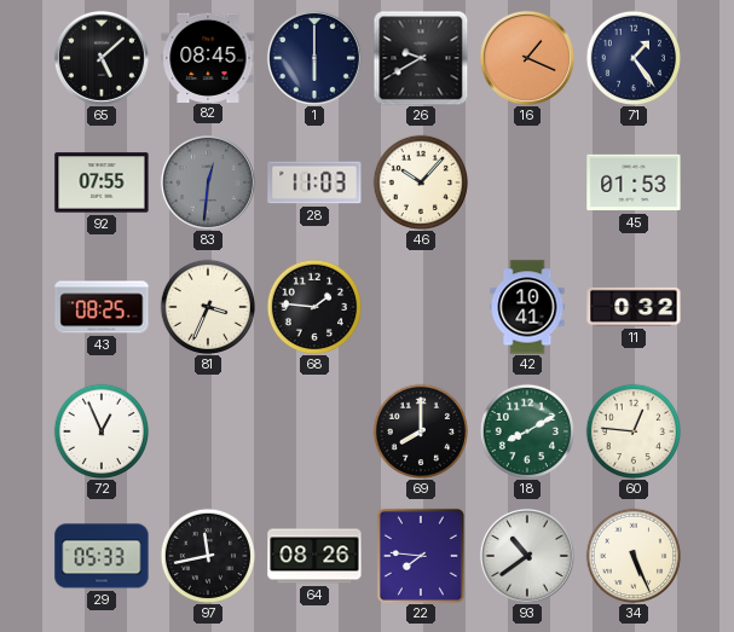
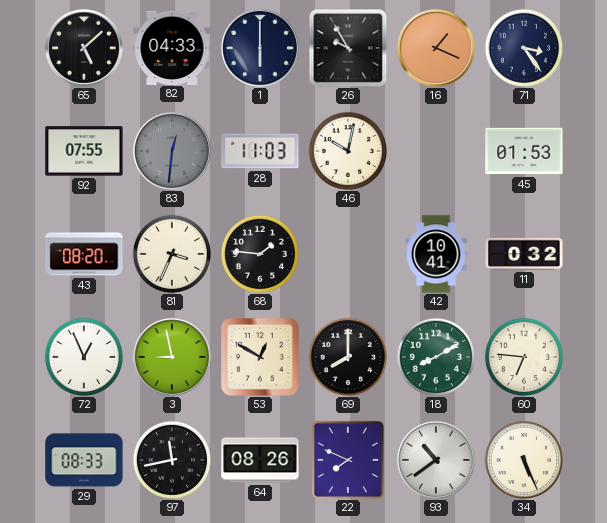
82: 08:45 -> 04:33
26: 9:40 -> 9:55
71: 1:24 -> 3:24
46: 10:07 -> 10:02
43: 08:25 -> 08:20
3: none -> 8:58
53: none -> 12:50
60: 12:46 -> 6:46
29: 05:33 -> 08:33
22: 7:46 -> 7:49
